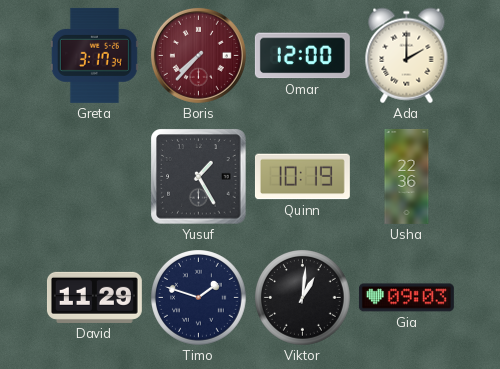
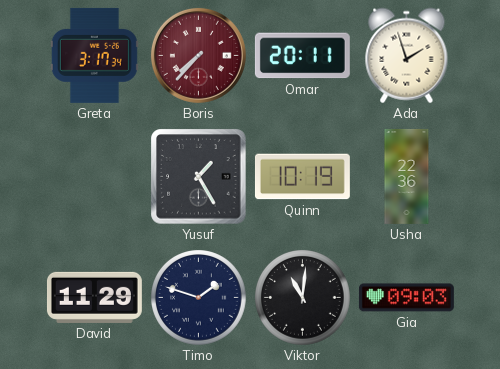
Omar: 12:00 -> 20:11
Ada: 2:00 -> 1:57
Viktor: 1:01 -> 11:01
